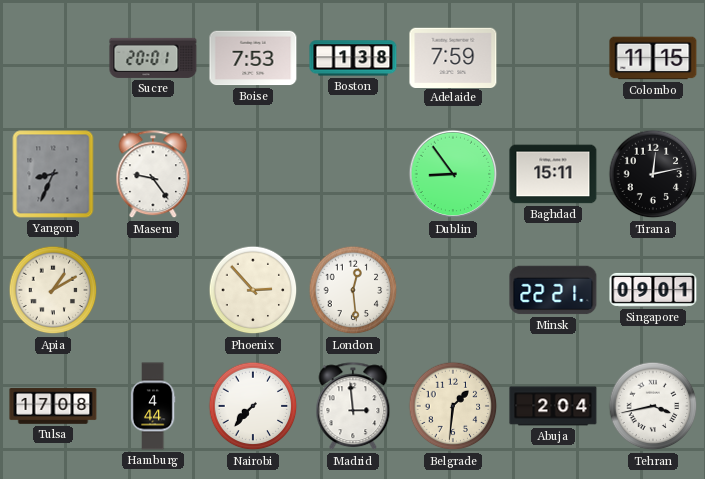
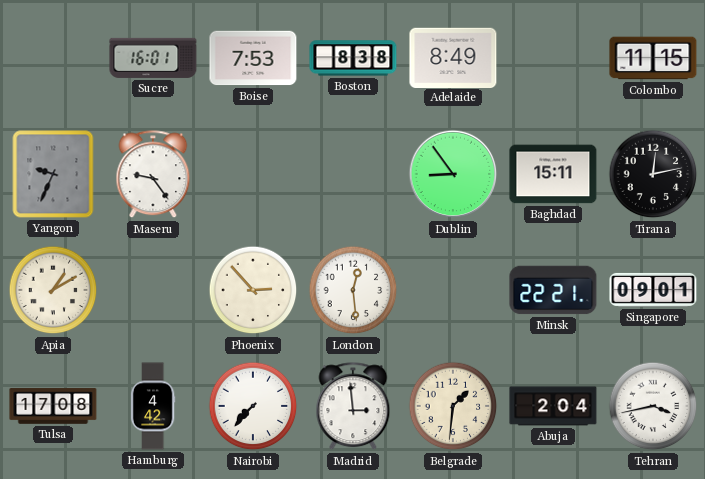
Sucre: 20:01 -> 16:01
Boston: 1:38 -> 8:38
Adelaide: 7:59 -> 8:49
Yangon: 8:34 -> 9:34
Hamburg: 4:44 -> 4:42
